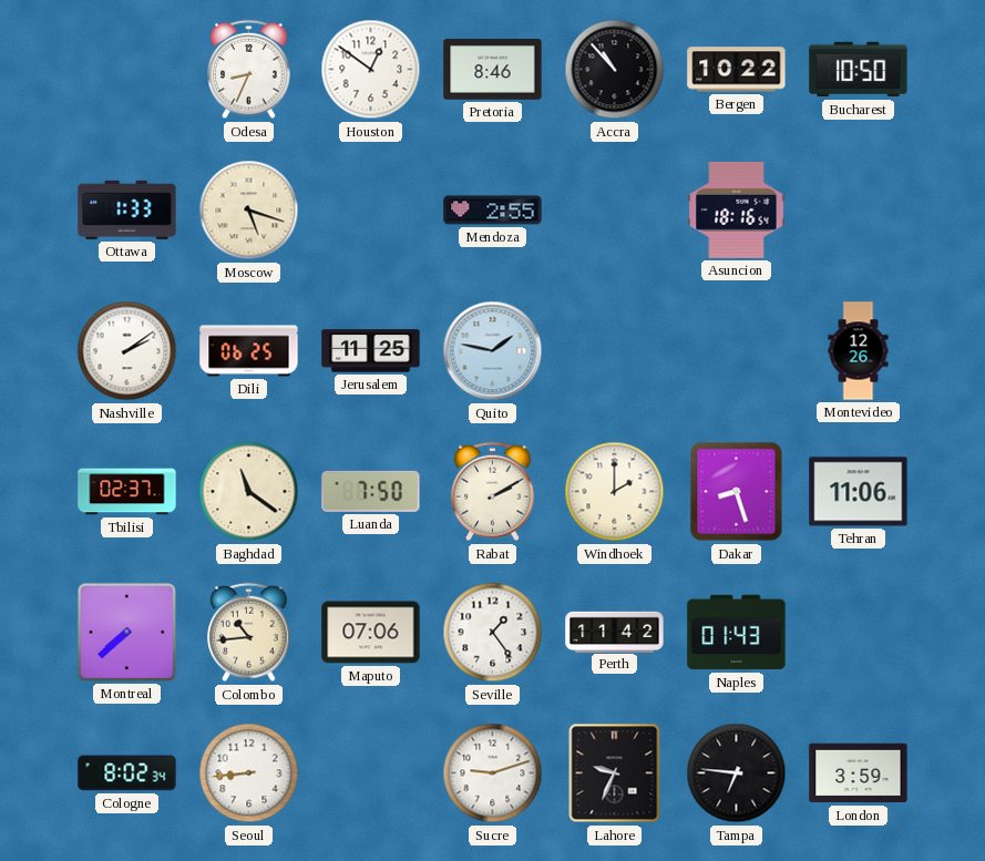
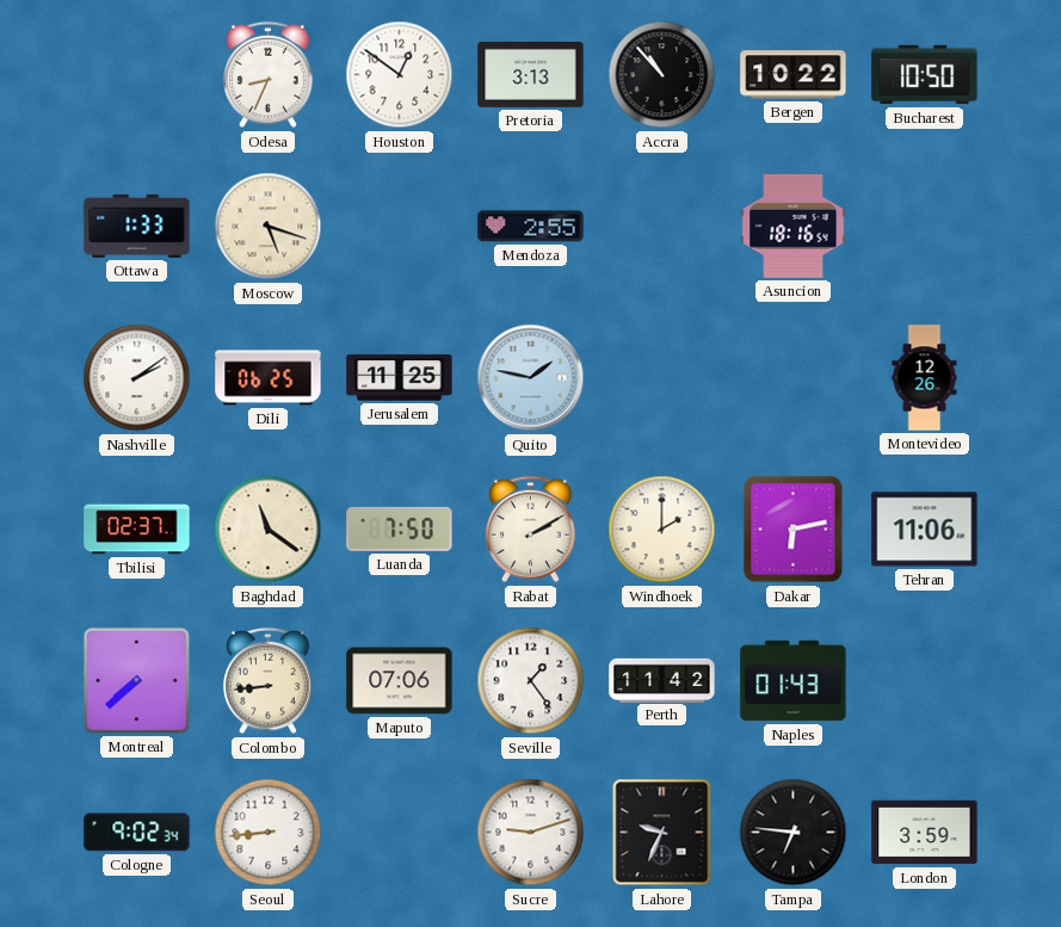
Pretoria: 8:46 -> 3:13
Dakar: 8:27 -> 6:13
Colombo: 10:44 -> 8:44
Cologne: 8:02 -> 9:02
